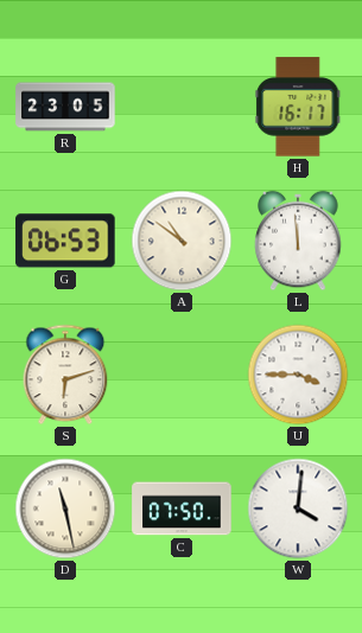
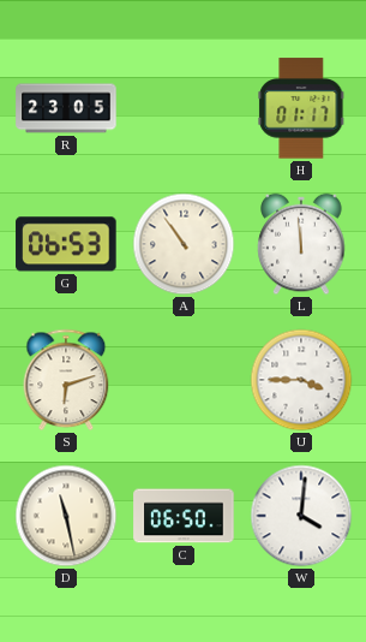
H: 16:17 -> 01:17
A: 10:51 -> 10:54
C: 07:50 -> 06:50
